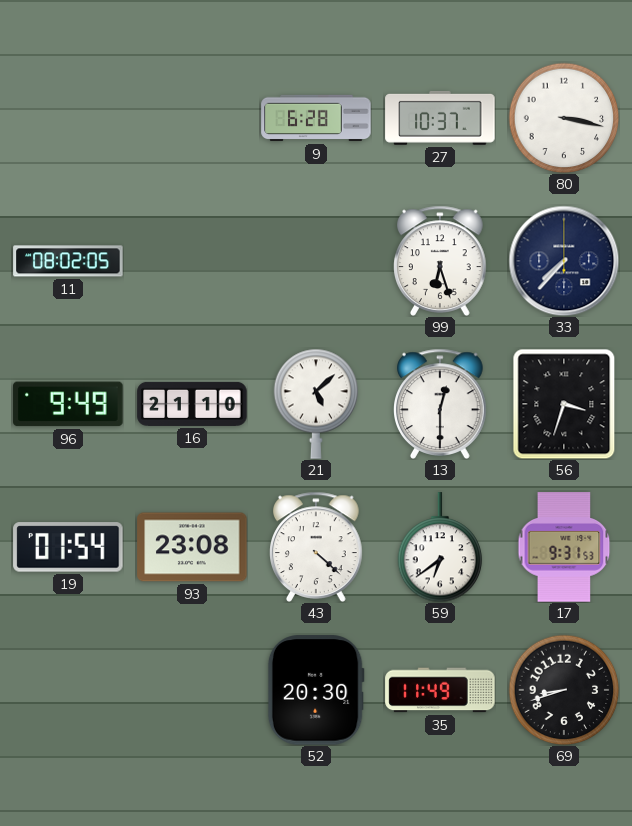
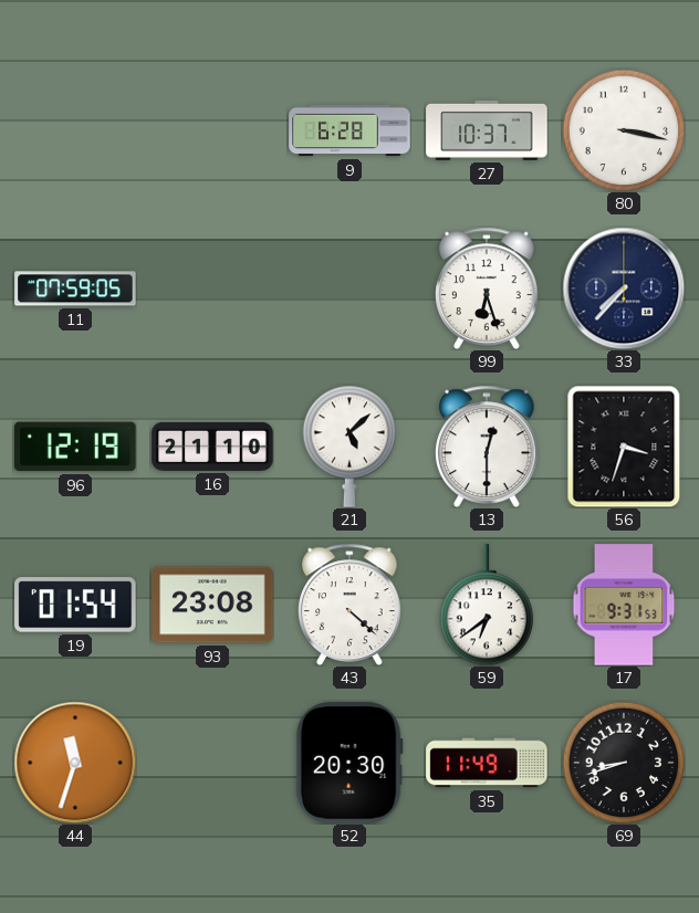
11: 08:02 -> 07:59
96: 9:49 -> 12:19
44: none -> 11:33
